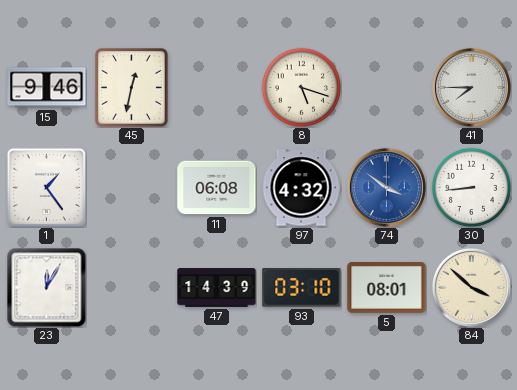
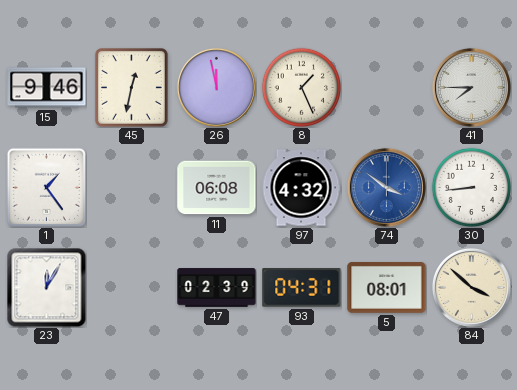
26: none -> 11:58
8: 5:18 -> 1:26
47: 14:39 -> 02:39
93: 03:10 -> 04:31
